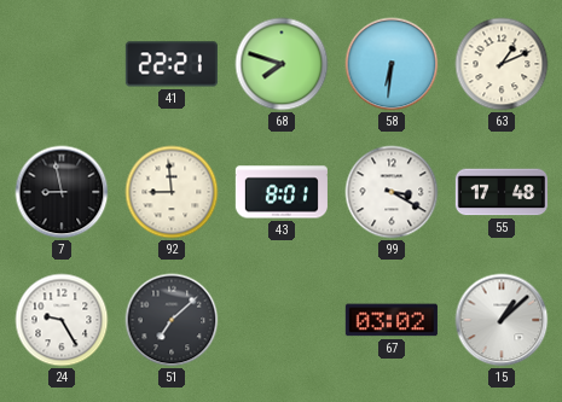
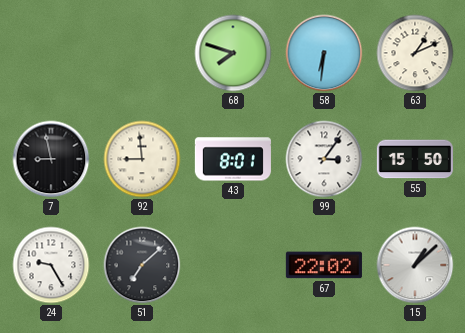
41: 22:21 -> none
99: 3:20 -> 3:06
55: 17:48 -> 15:50
67: 03:02 -> 22:02
